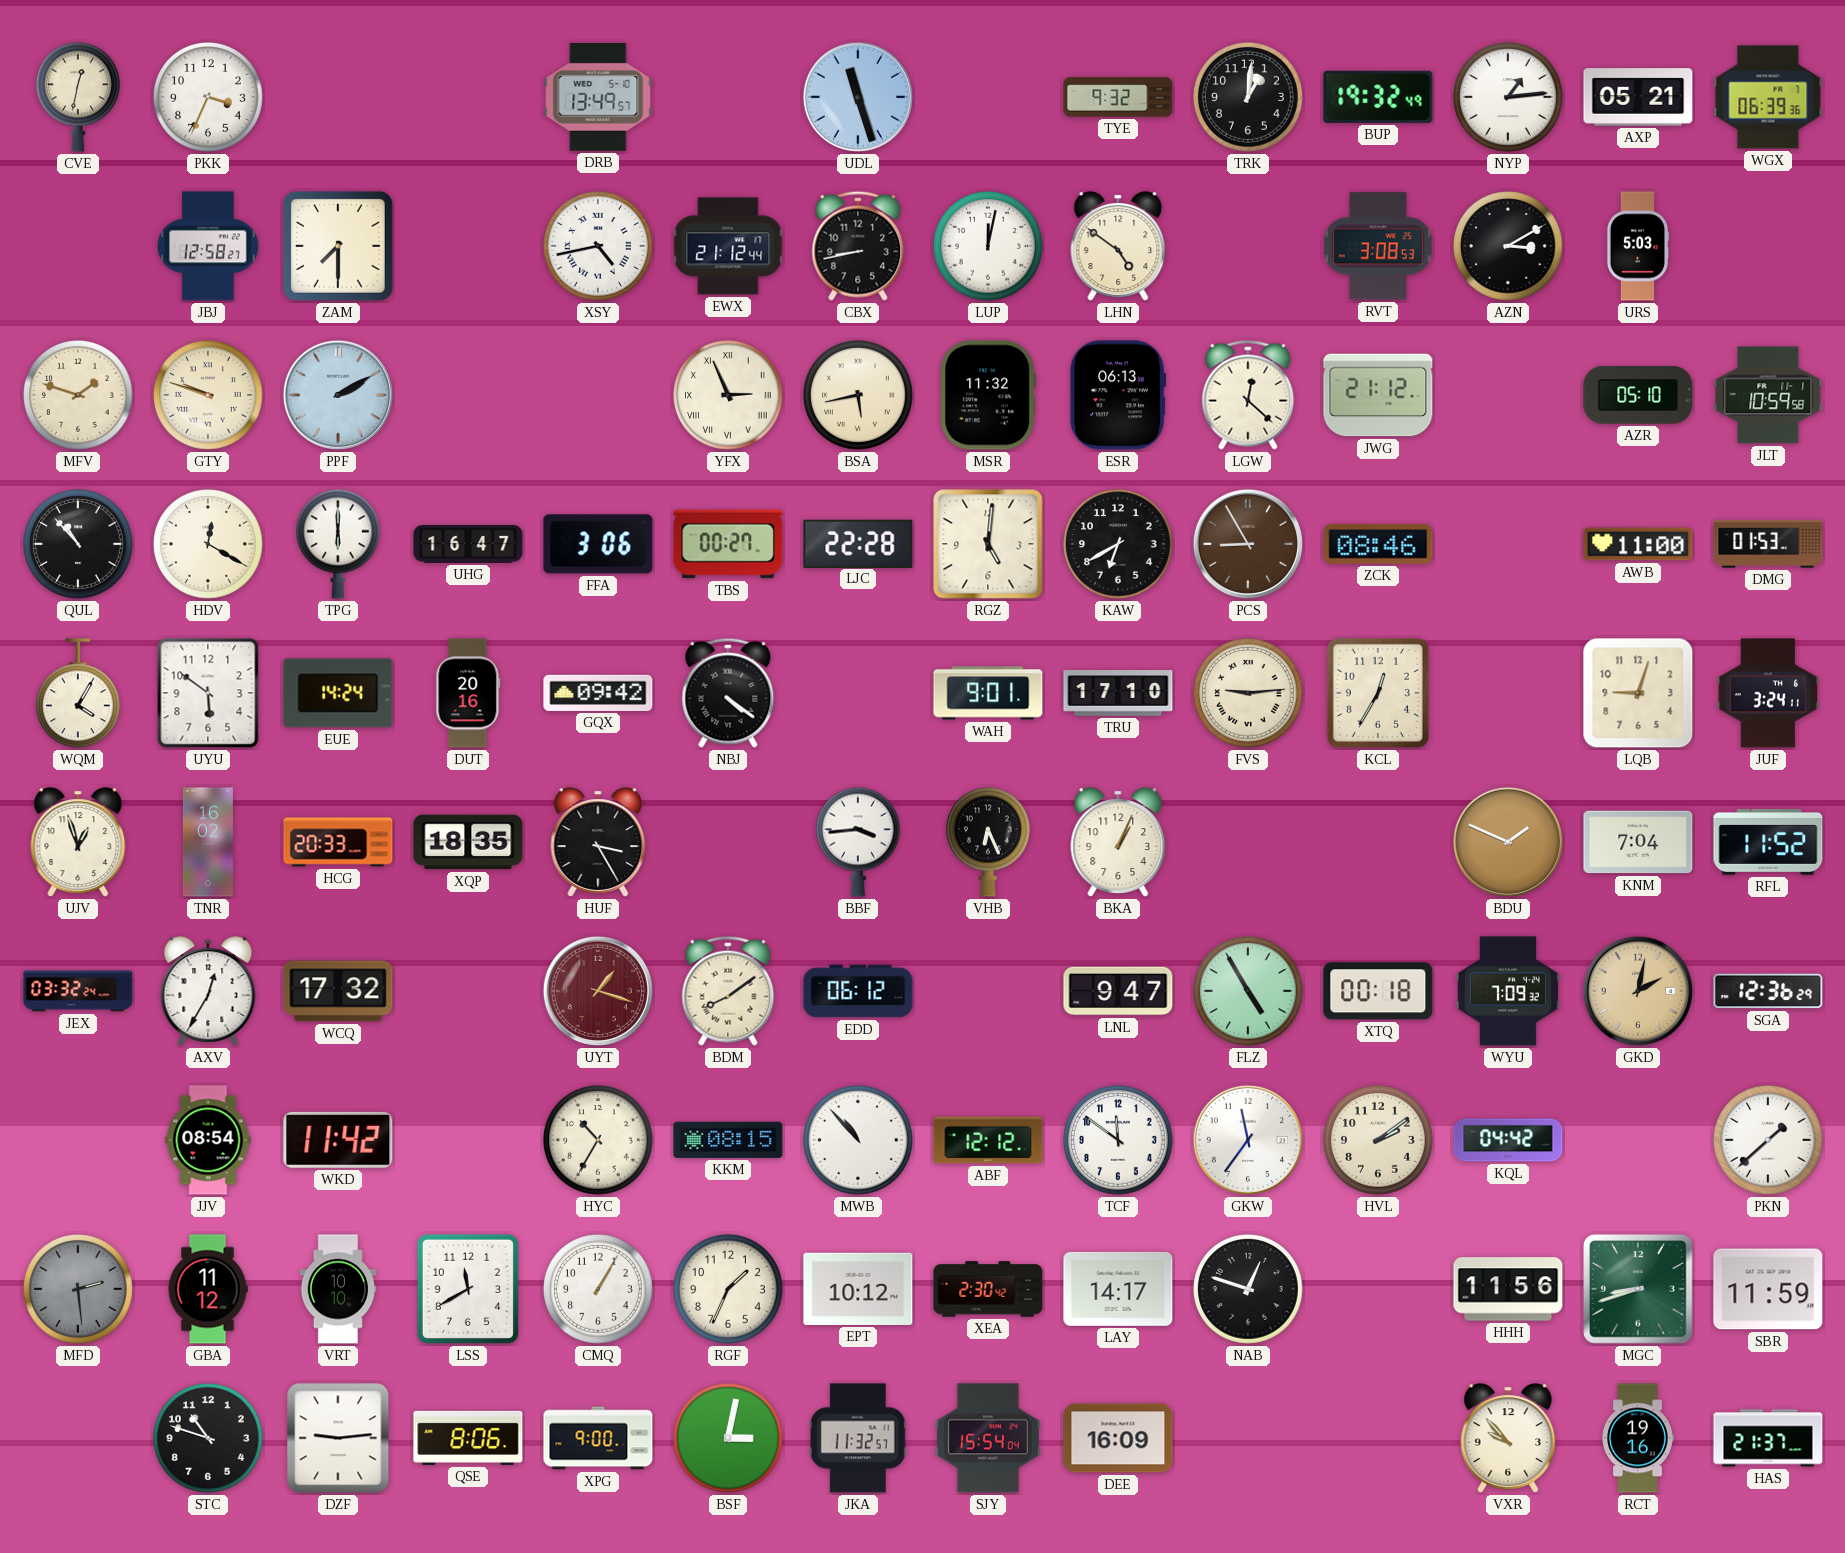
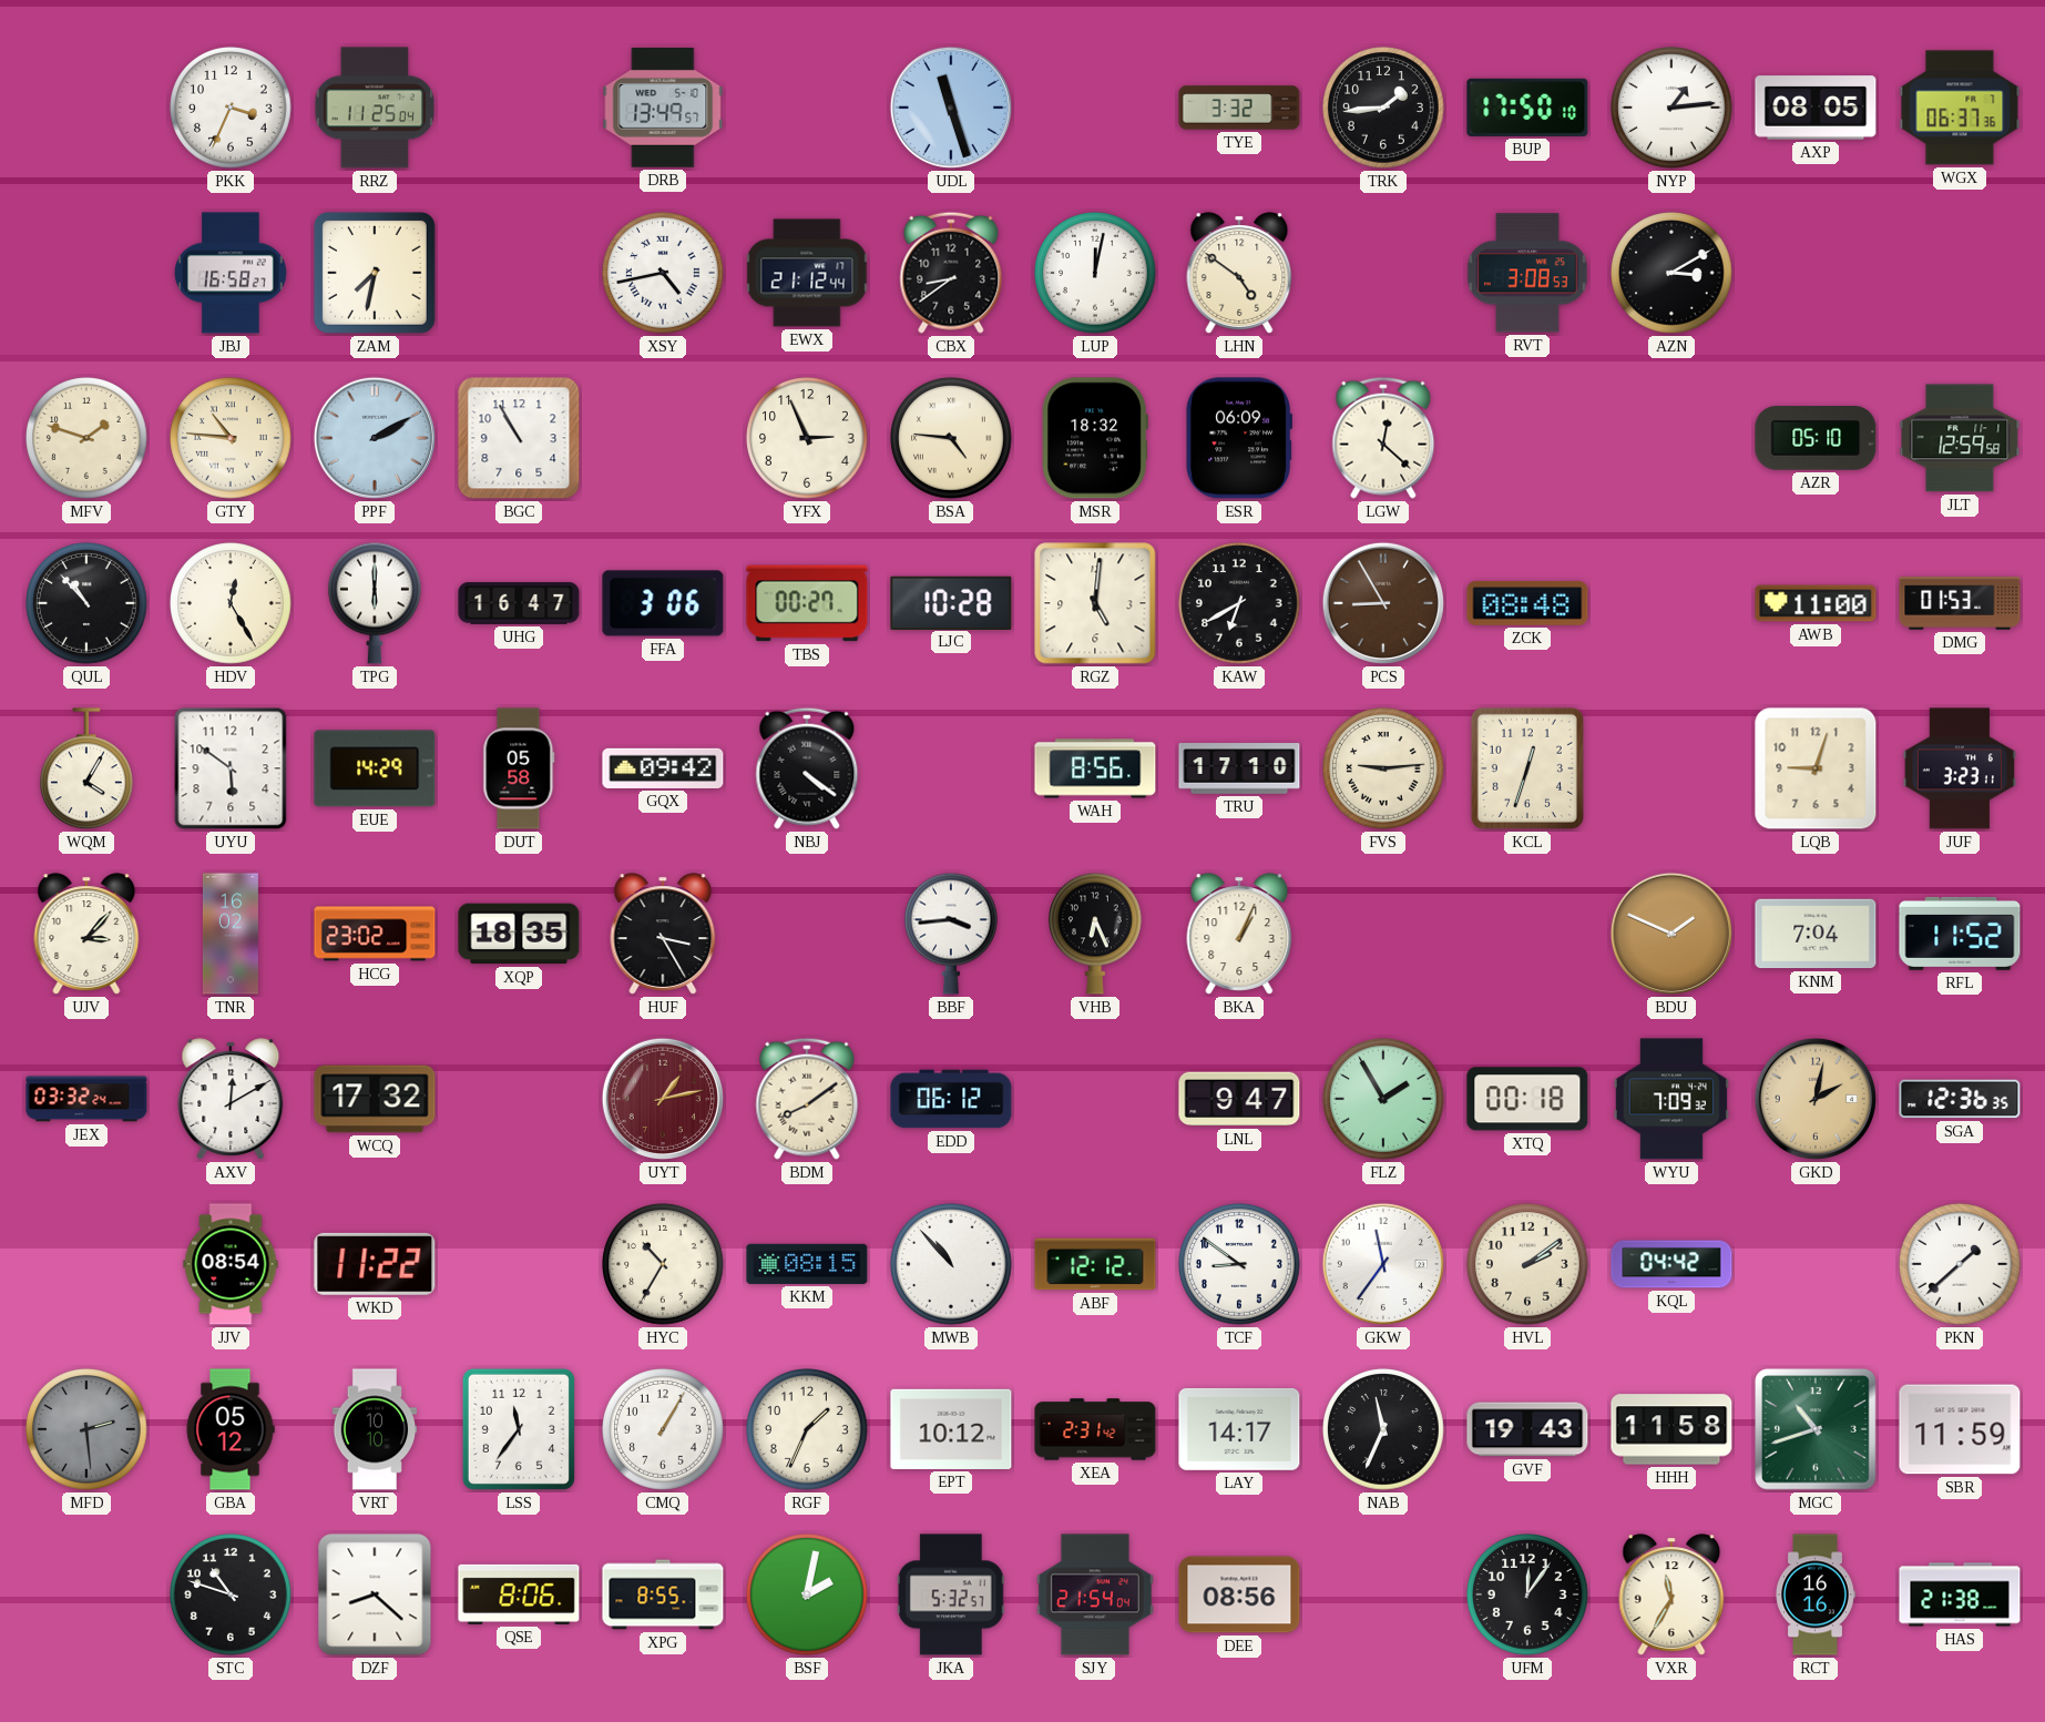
CVE: 12:32 -> none
RRZ: none -> 11:25
TYE: 9:32 -> 3:32
TRK: 1:01 -> 1:44
BUP: 19:32 -> 17:50
AXP: 05:21 -> 08:05
WGX: 06:39 -> 06:37
JBJ: 12:58 -> 16:58
ZAM: 7:30 -> 7:32
CBX: 8:43 -> 8:39
URS: 5:03 -> none
GTY: 9:48 -> 10:46
BGC: none -> 10:55
YFX numerals: Roman -> Arabic
BSA: 5:43 -> 4:46
MSR: 11:32 -> 18:32
ESR: 06:13 -> 06:09
JWG: 21:12 -> none
JLT: 10:59 -> 12:59
HDV: 12:20 -> 12:25
LJC: 22:28 -> 10:28
ZCK: 08:46 -> 08:48
EUE: 14:24 -> 14:29
DUT: 20:16 -> 05:58
WAH: 9:01 -> 8:56
KCL: 12:35 -> 12:33
JUF: 3:24 -> 3:23
UJV: 12:57 -> 3:07
HCG: 20:33 -> 23:02
AXV: 12:35 -> 12:10
UYT: 1:18 -> 1:13
FLZ: 4:55 -> 1:55
SGA: 12:36:29 -> 12:36:35
WKD: 11:42 -> 11:22
TCF: 11:51 -> 8:51
GBA: 11:12 -> 05:12
LSS: 11:40 -> 11:36
XEA: 2:30 -> 2:31
NAB: 12:48 -> 11:34
GVF: none -> 19:43
HHH: 11:56 -> 11:58
MGC: 8:42 -> 10:42
DZF: 9:14 -> 8:22
XPG: 9:00 -> 8:55
BSF: 3:02 -> 2:02
JKA: 11:32 -> 5:32
SJY: 15:54 -> 21:54
DEE: 16:09 -> 08:56
UFM: none -> 12:06
VXR: 9:53 -> 11:35
RCT: 19:16 -> 16:16
HAS: 21:37 -> 21:38
